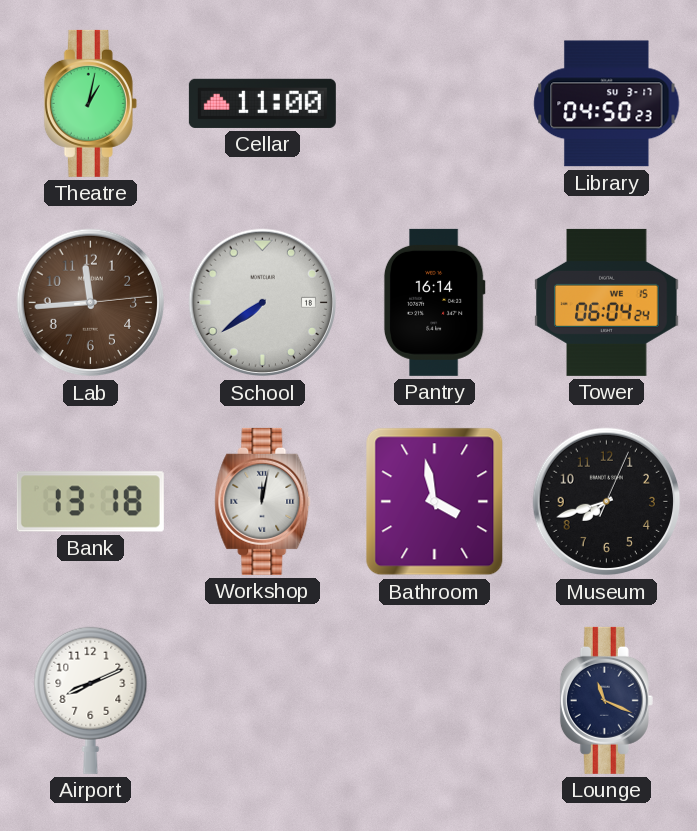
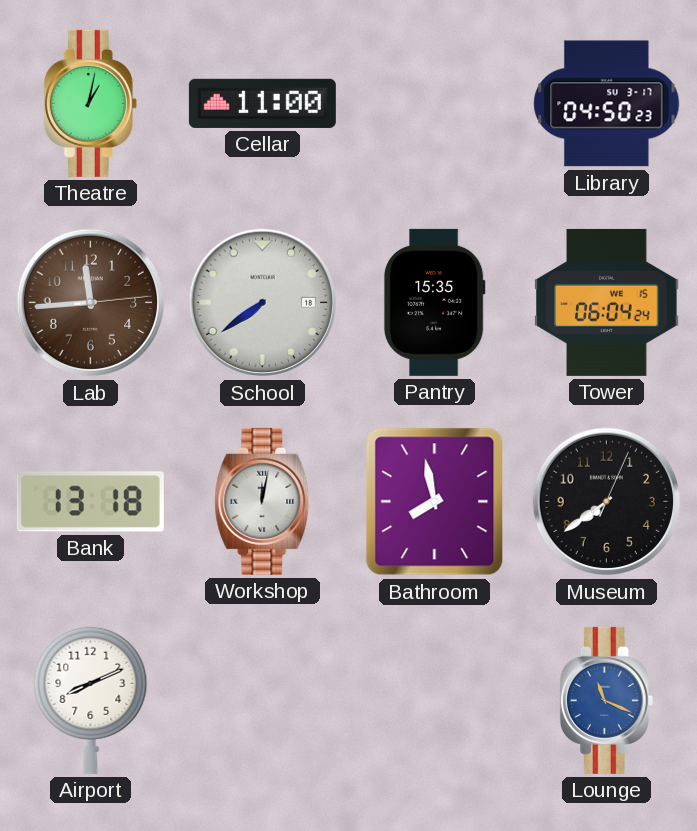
Pantry: 16:14 -> 15:35
Bathroom: 3:58 -> 7:58
Museum: 7:42 -> 7:39
Lounge dial: navy -> blue
